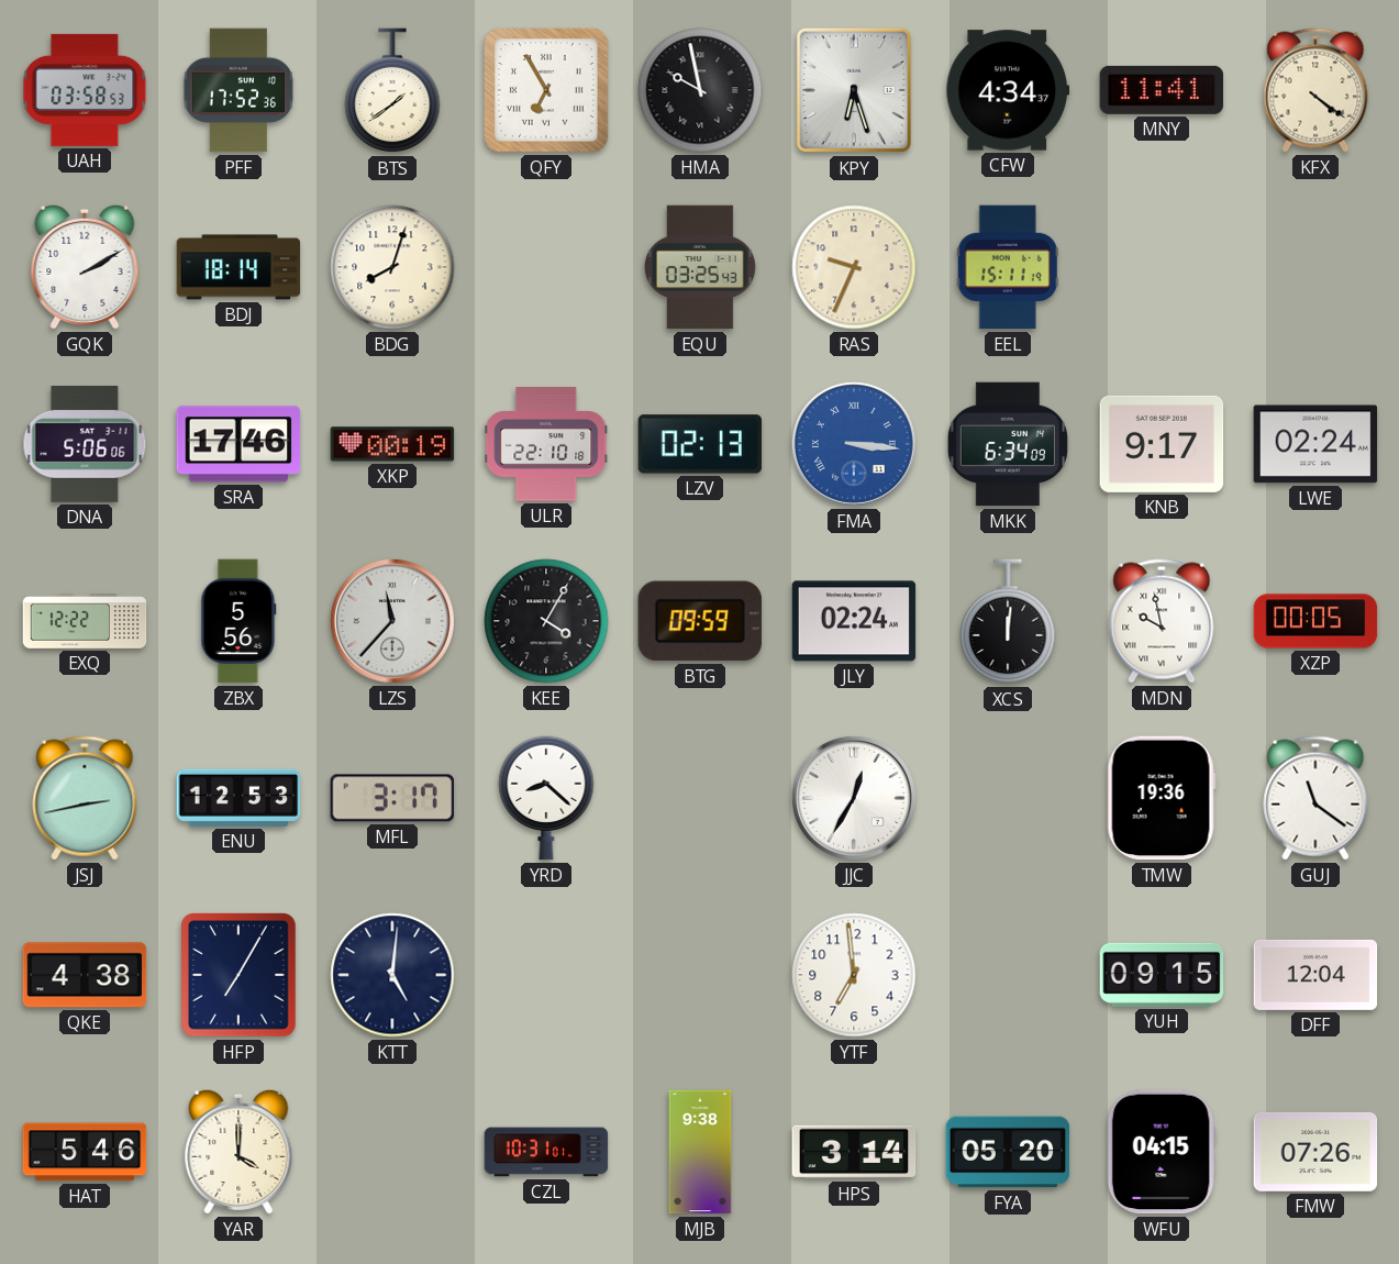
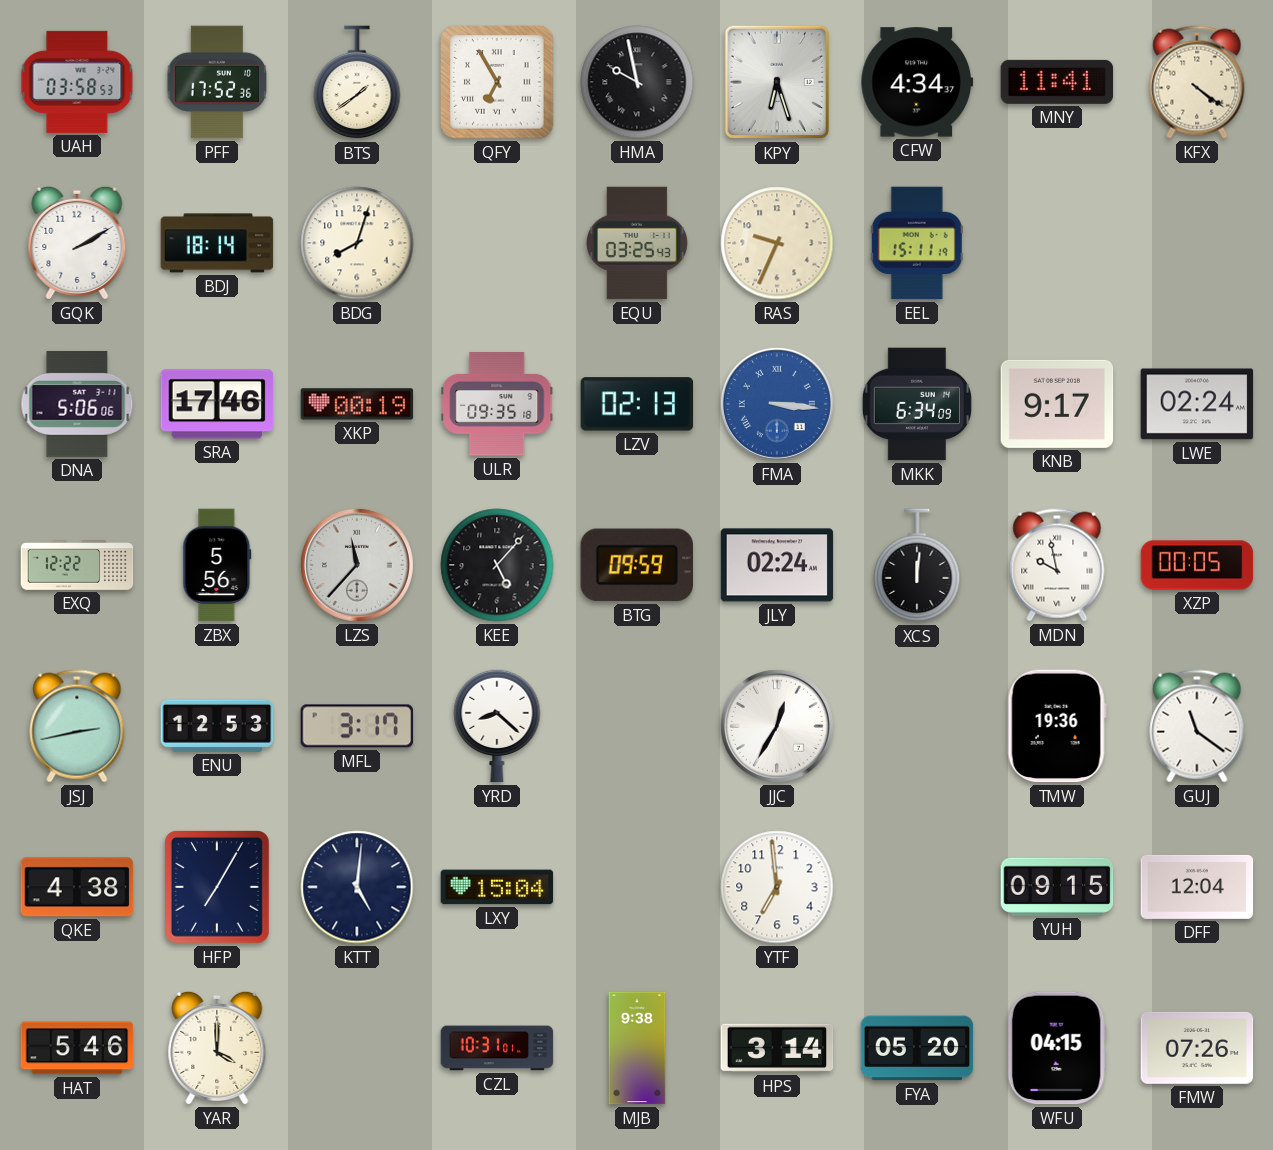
ULR: 22:10 -> 09:35
KEE: 4:05 -> 5:07
LXY: none -> 15:04
